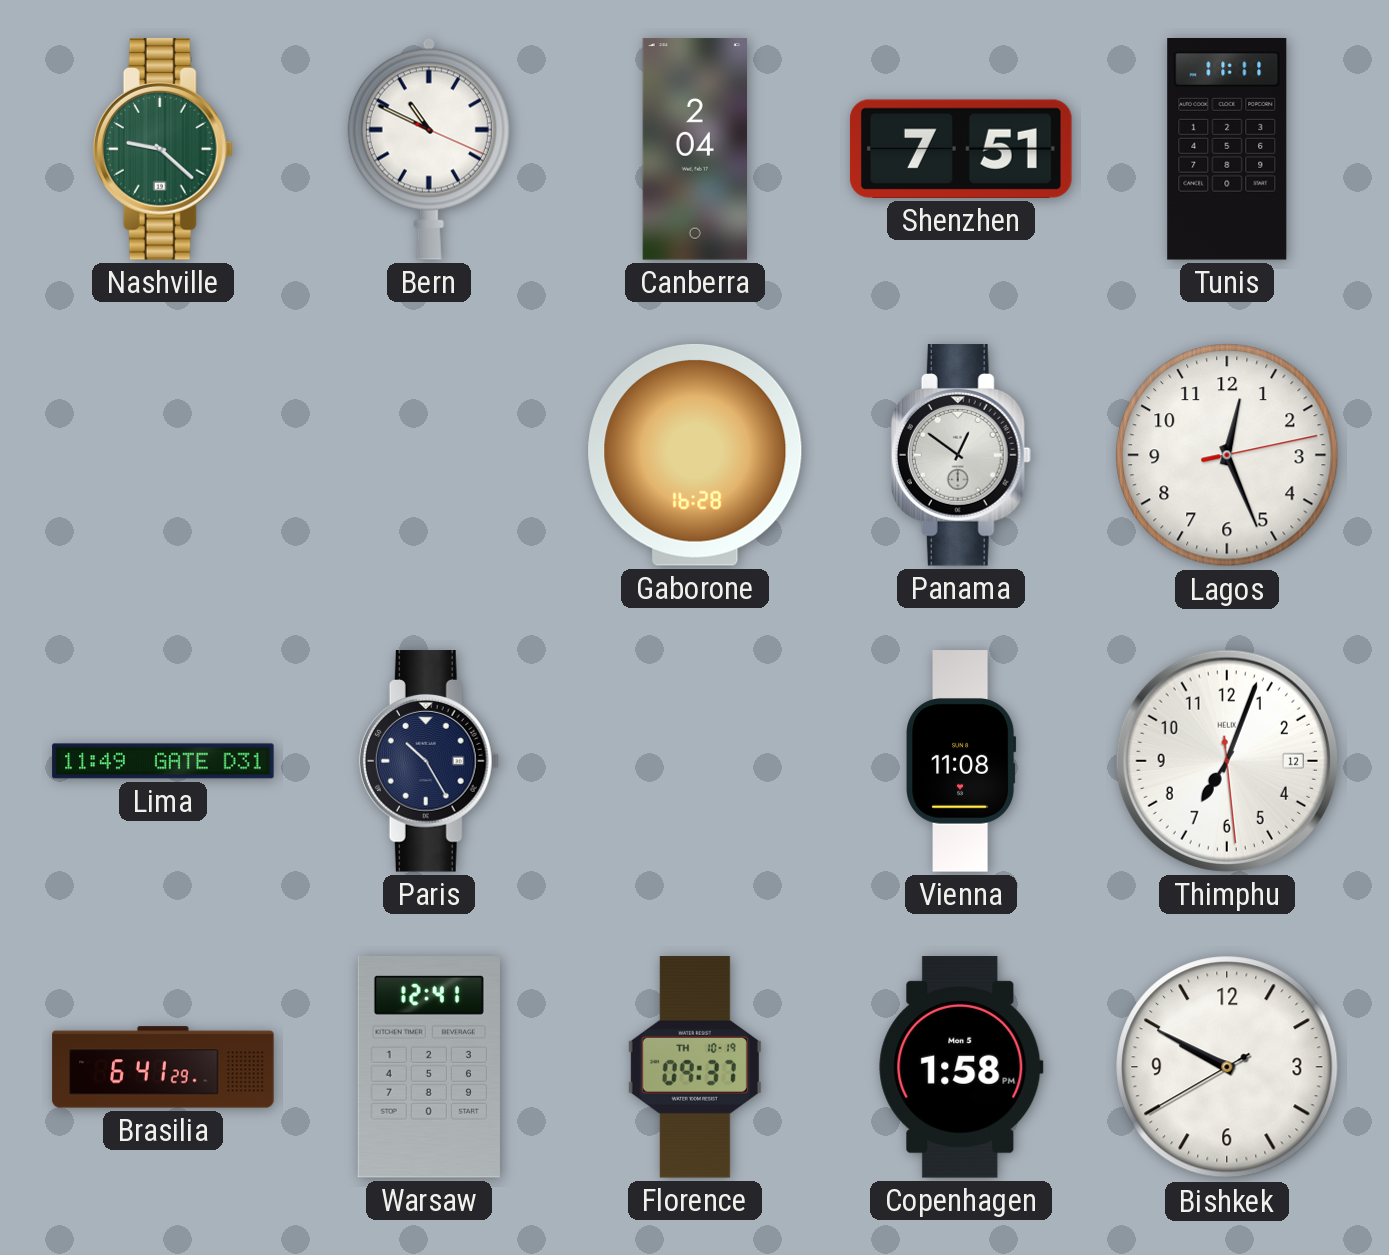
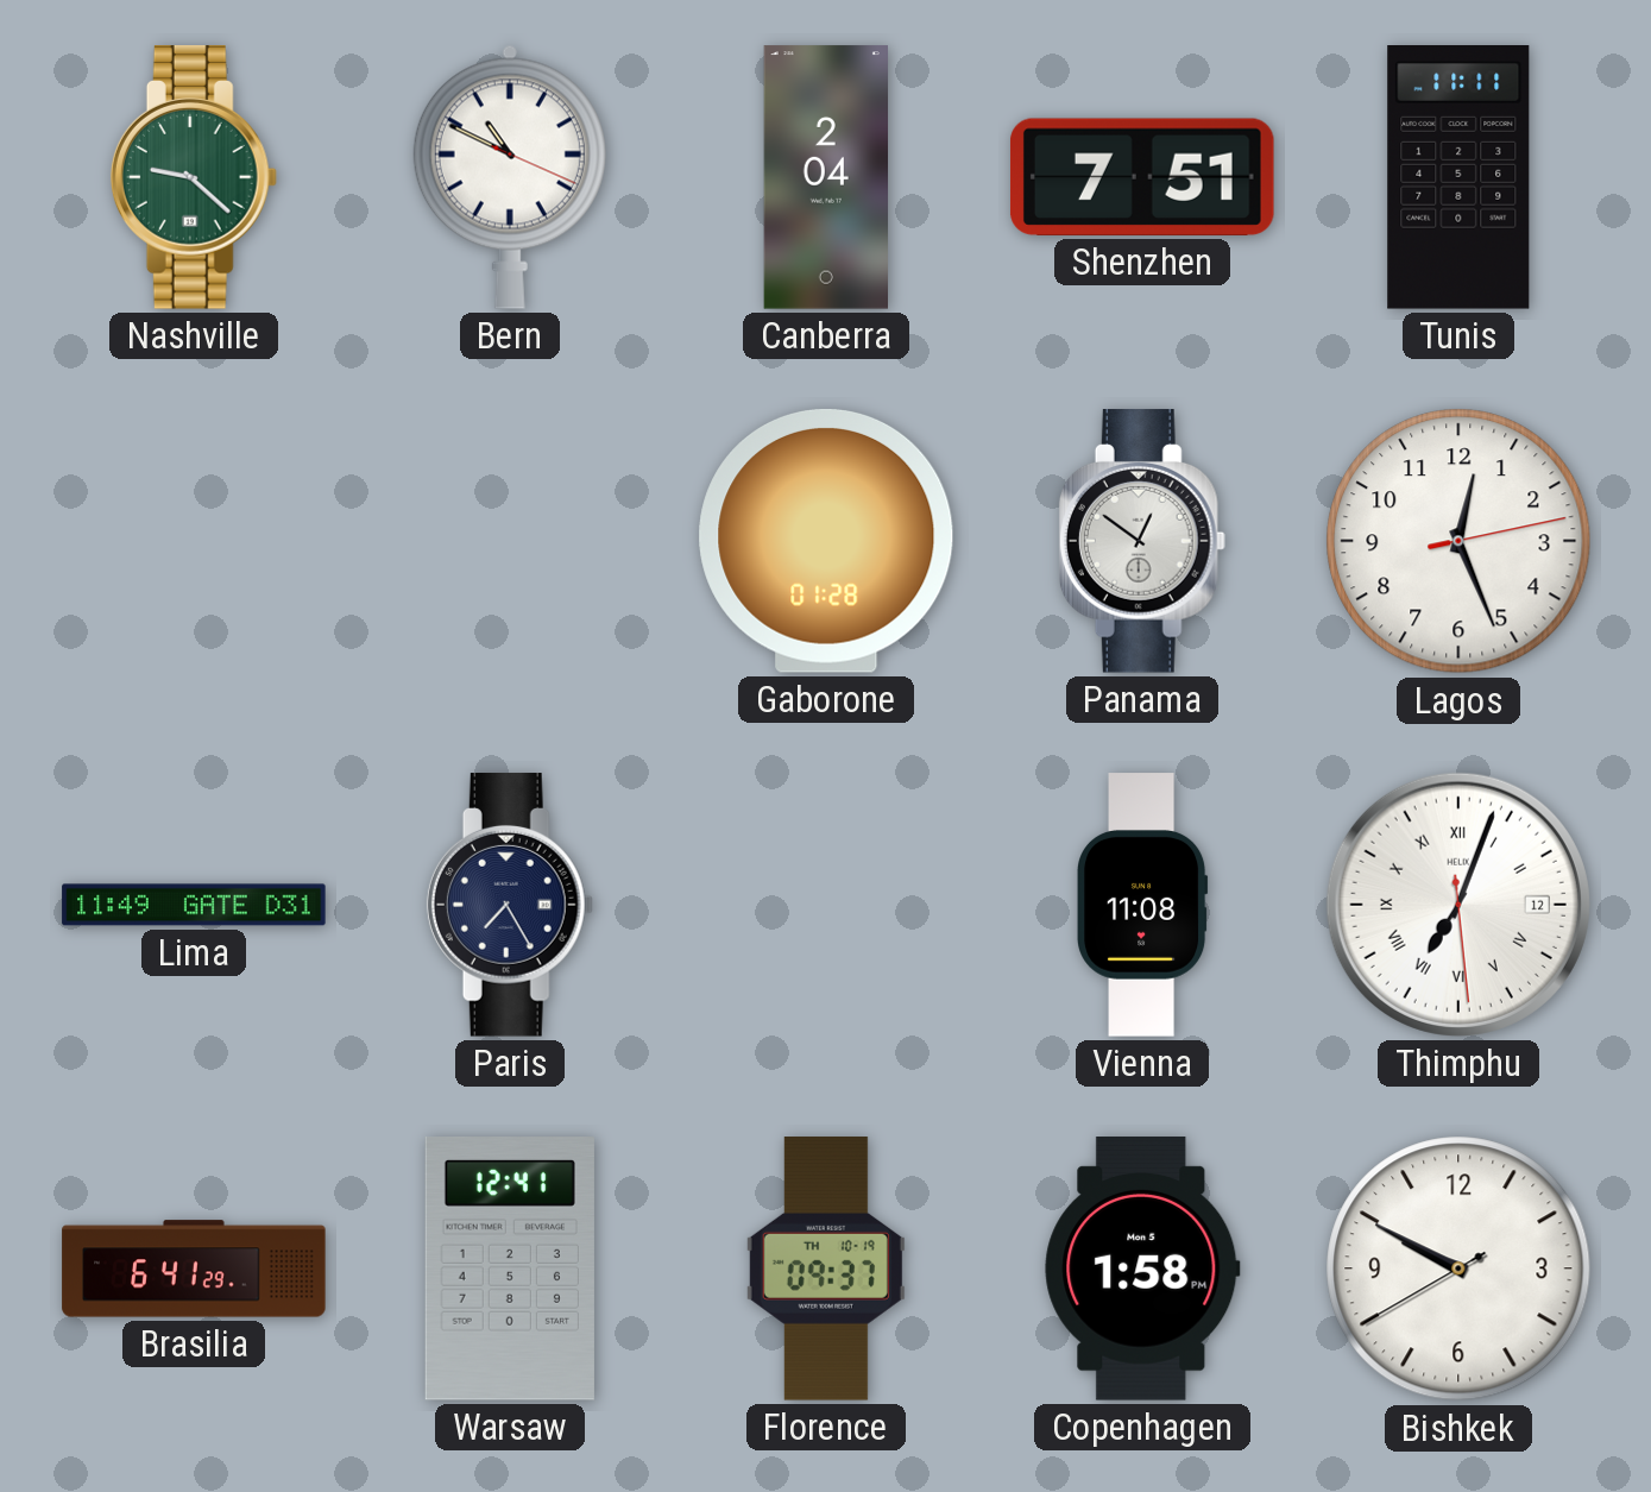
Gaborone: 16:28 -> 01:28
Paris: 10:25 -> 7:25
Thimphu numerals: Arabic -> Roman
